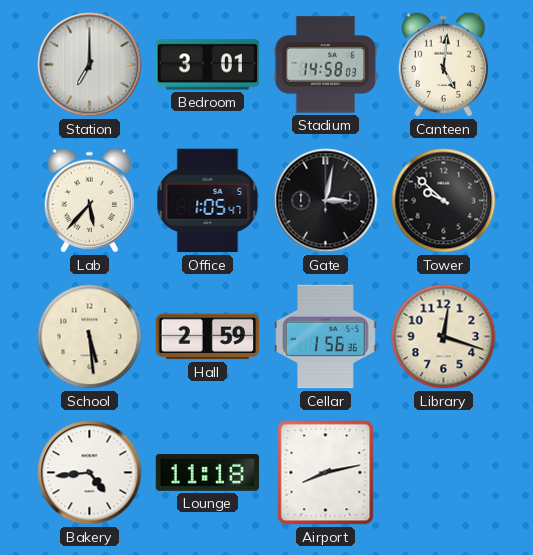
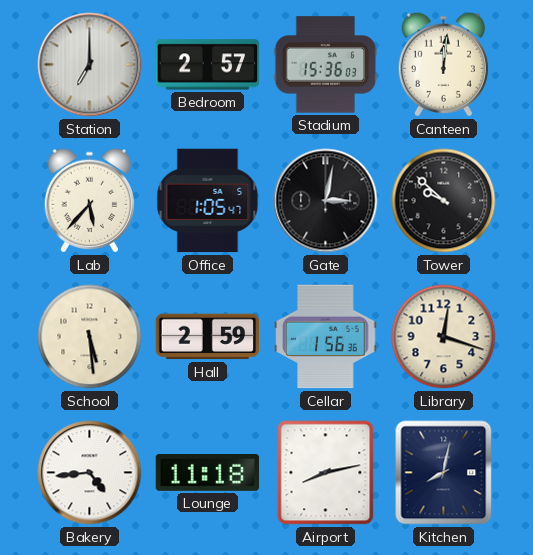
Bedroom: 3:01 -> 2:57
Stadium: 14:58 -> 15:36
Canteen: 5:01 -> 12:01
Kitchen: none -> 8:02
